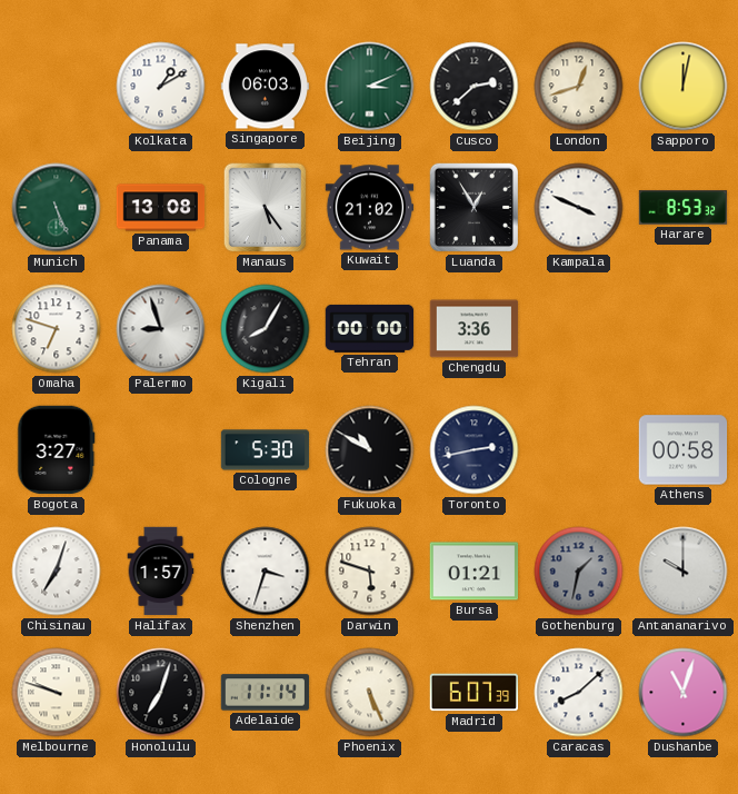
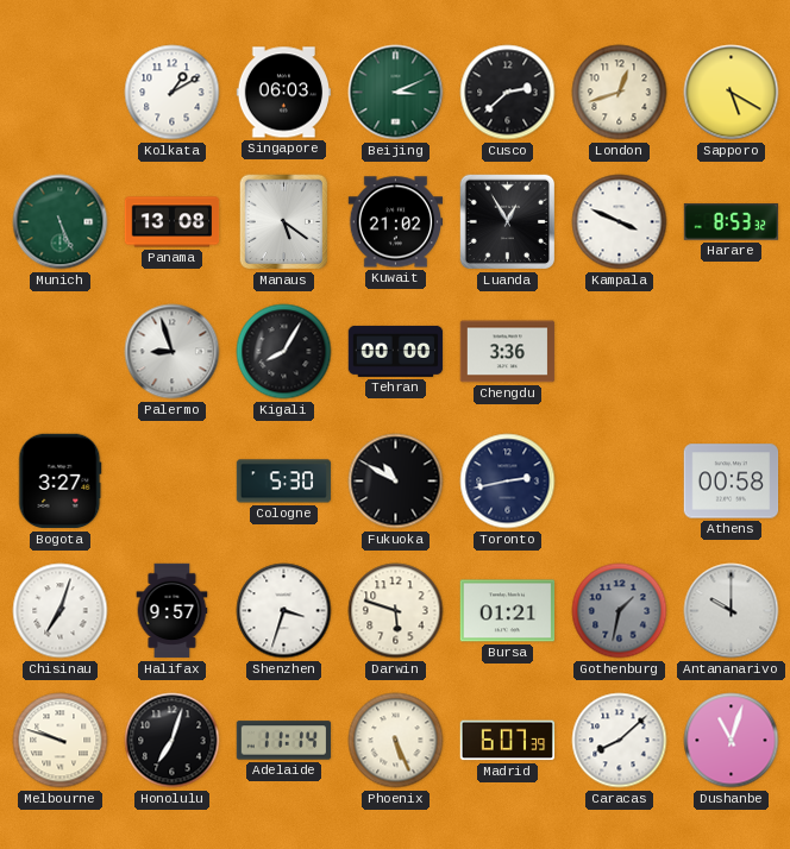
Sapporo: 12:02 -> 5:20
Manaus: 5:24 -> 5:21
Omaha: 6:48 -> none
Halifax: 1:57 -> 9:57
